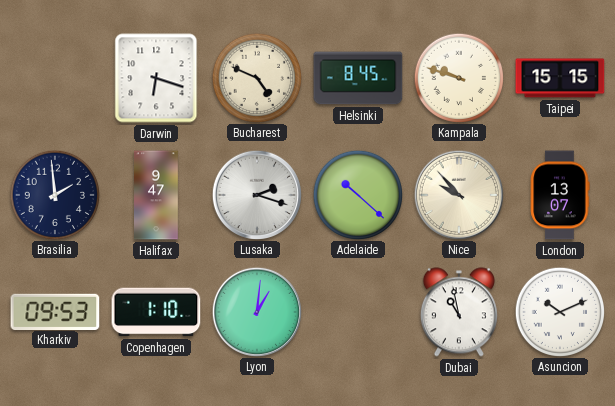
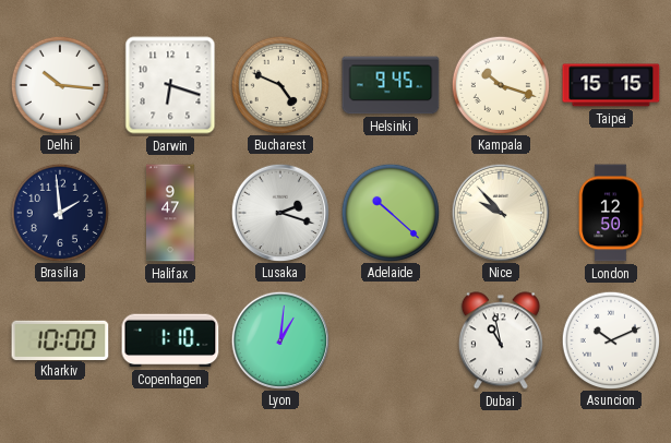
Delhi: none -> 10:16
Helsinki: 8:45 -> 9:45
Kampala: 9:48 -> 10:18
London: 13:07 -> 12:50
Kharkiv: 09:53 -> 10:00
